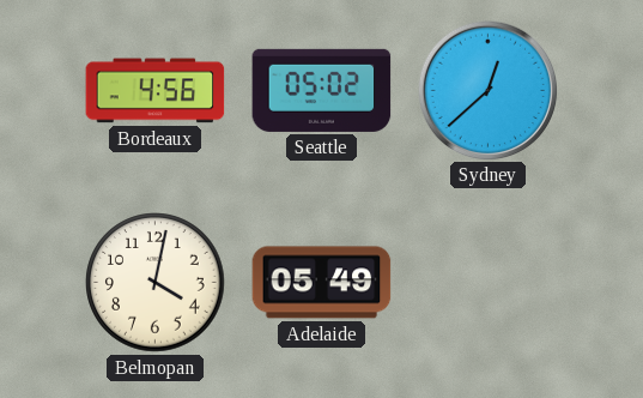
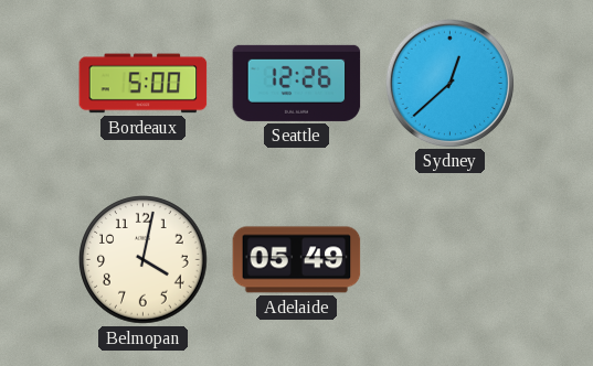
Bordeaux: 4:56 -> 5:00
Seattle: 05:02 -> 12:26
